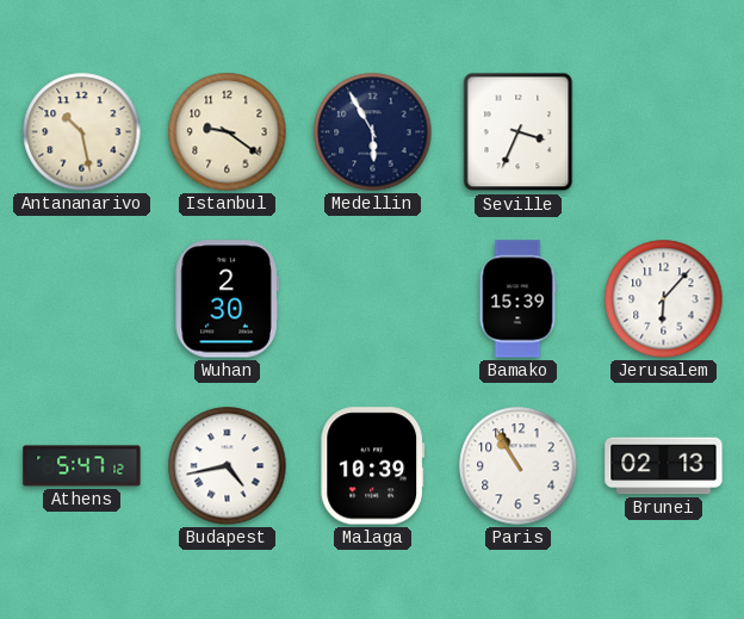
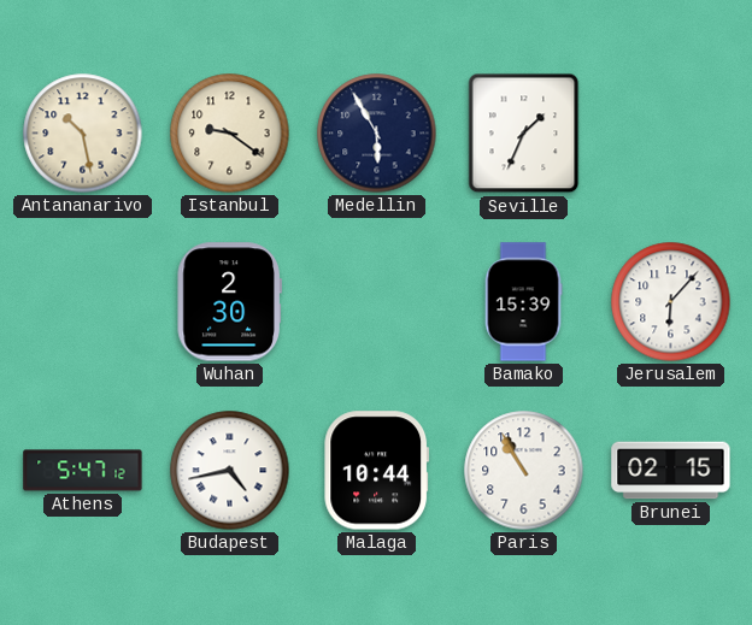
Seville: 3:34 -> 1:34
Malaga: 10:39 -> 10:44
Brunei: 02:13 -> 02:15
